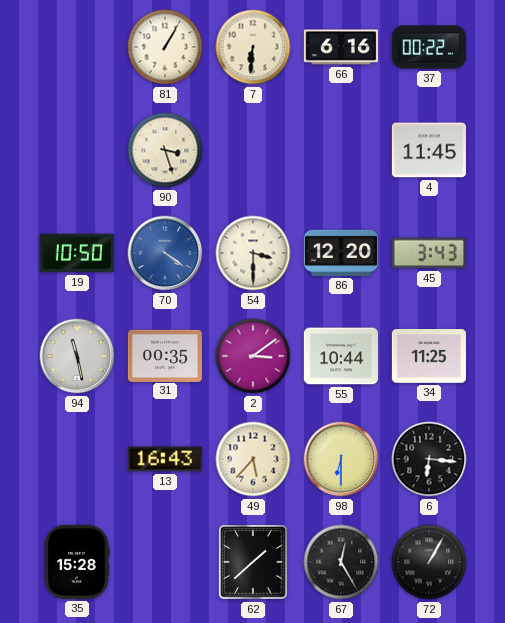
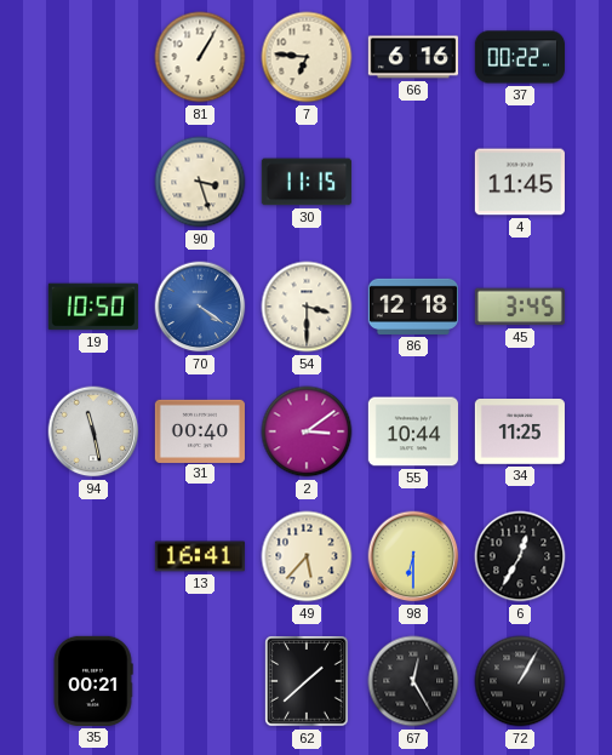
7: 6:31 -> 6:46
30: none -> 11:15
86: 12:20 -> 12:18
45: 3:43 -> 3:45
31: 00:35 -> 00:40
13: 16:43 -> 16:41
6: 6:16 -> 12:35
35: 15:28 -> 00:21
